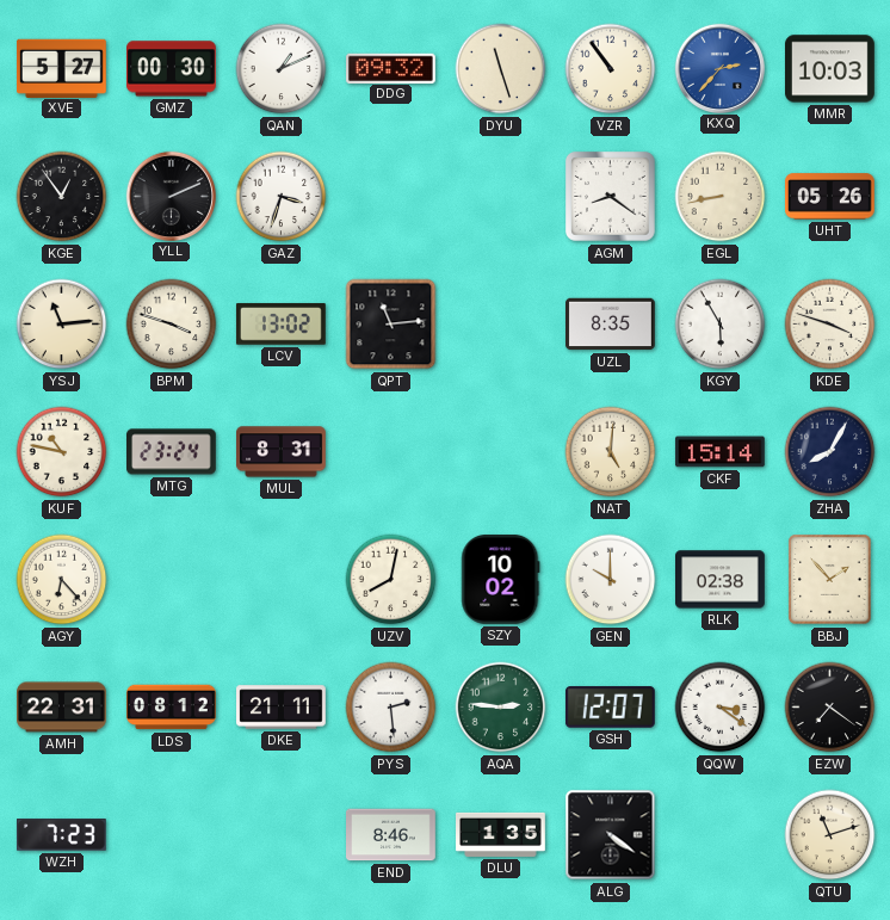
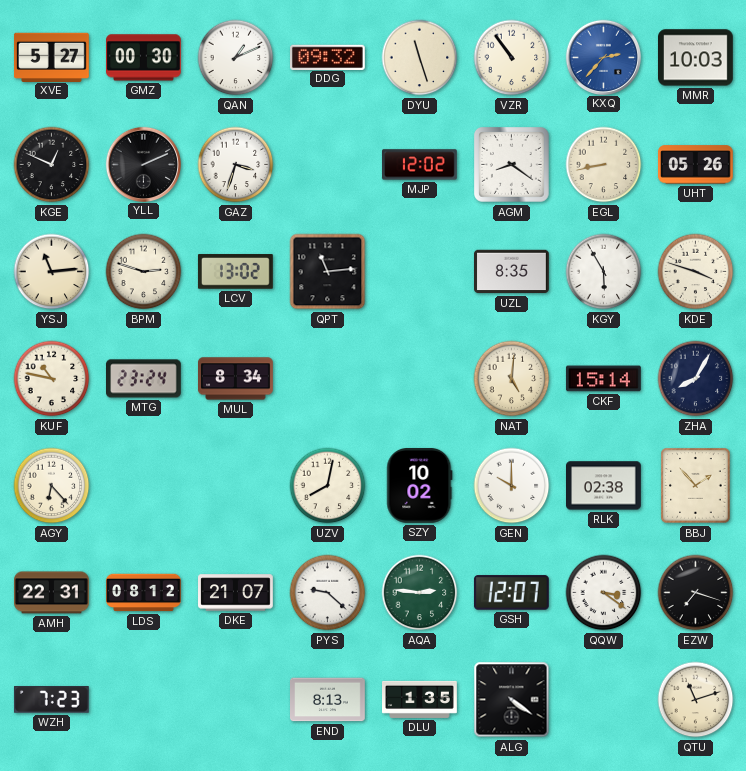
KGE: 12:54 -> 12:49
MJP: none -> 12:02
BPM: 3:48 -> 2:48
MUL: 8:31 -> 8:34
DKE: 21:11 -> 21:07
PYS: 2:29 -> 9:22
EZW: 7:21 -> 7:18
END: 8:46 -> 8:13
